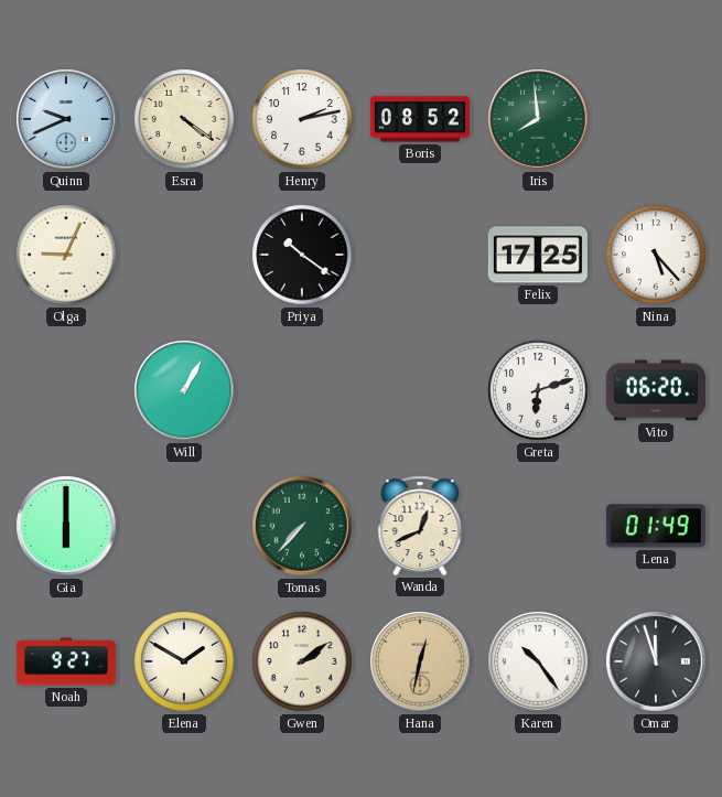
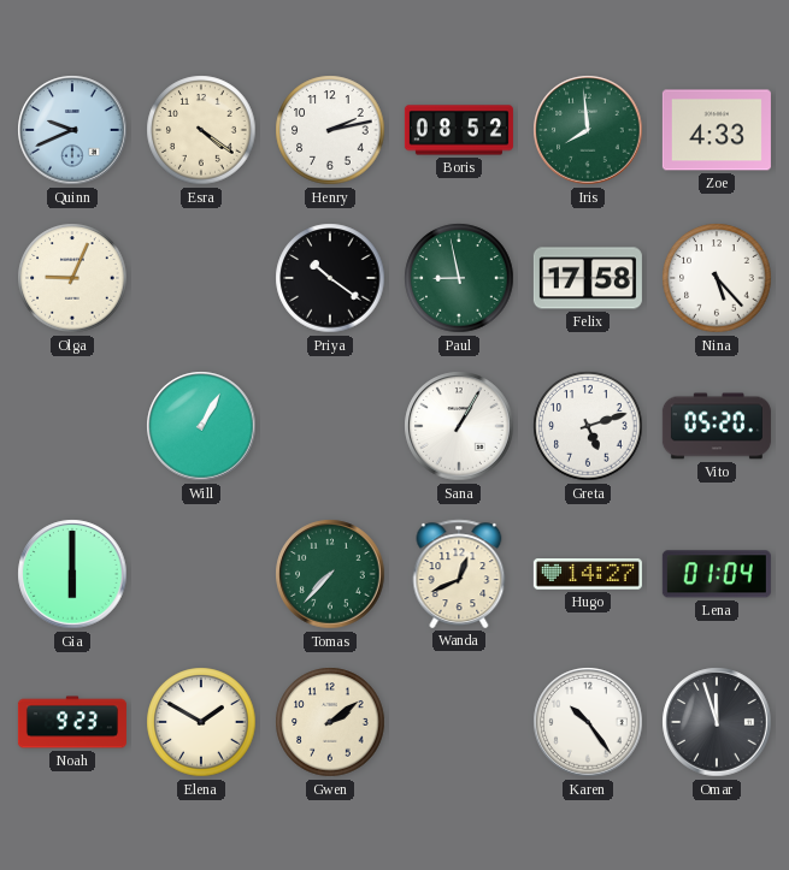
Zoe: none -> 4:33
Paul: none -> 8:58
Felix: 17:25 -> 17:58
Sana: none -> 1:05
Greta: 6:12 -> 5:12
Vito: 06:20 -> 05:20
Hugo: none -> 14:27
Lena: 01:49 -> 01:04
Noah: 9:27 -> 9:23
Hana: 12:32 -> none
